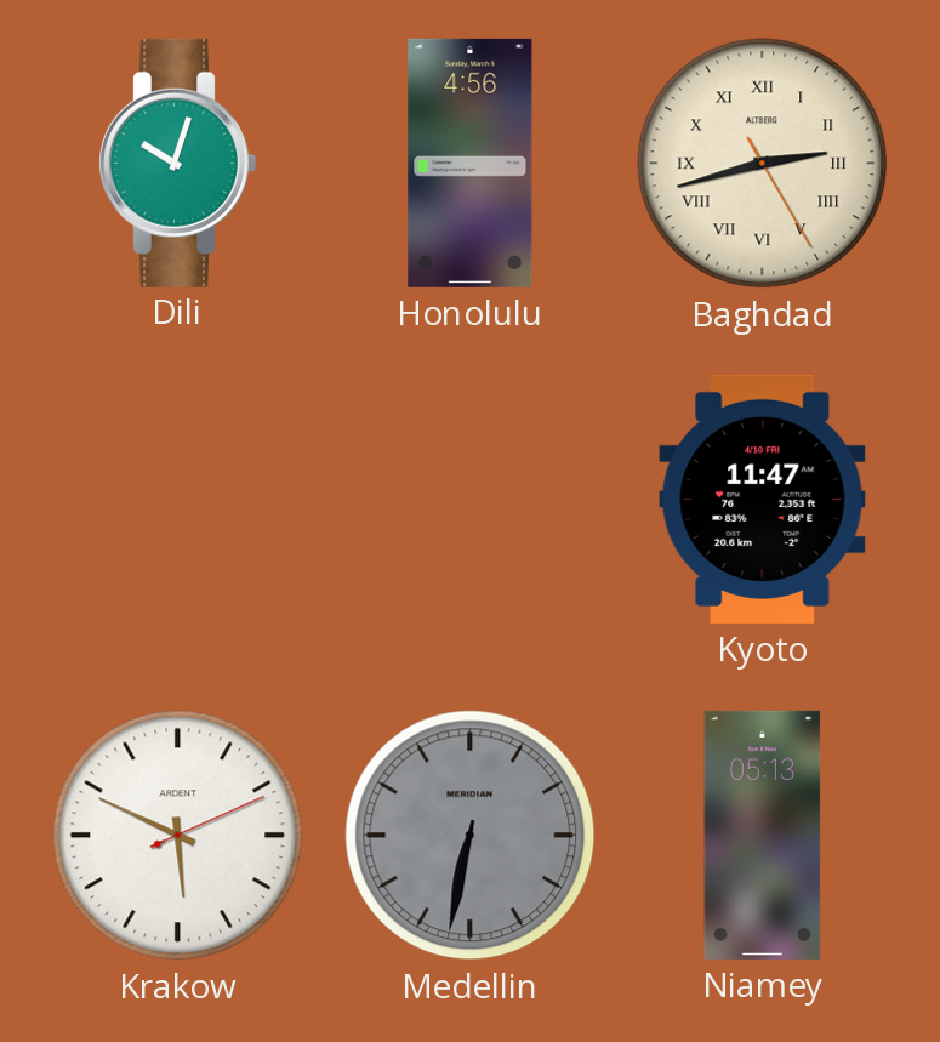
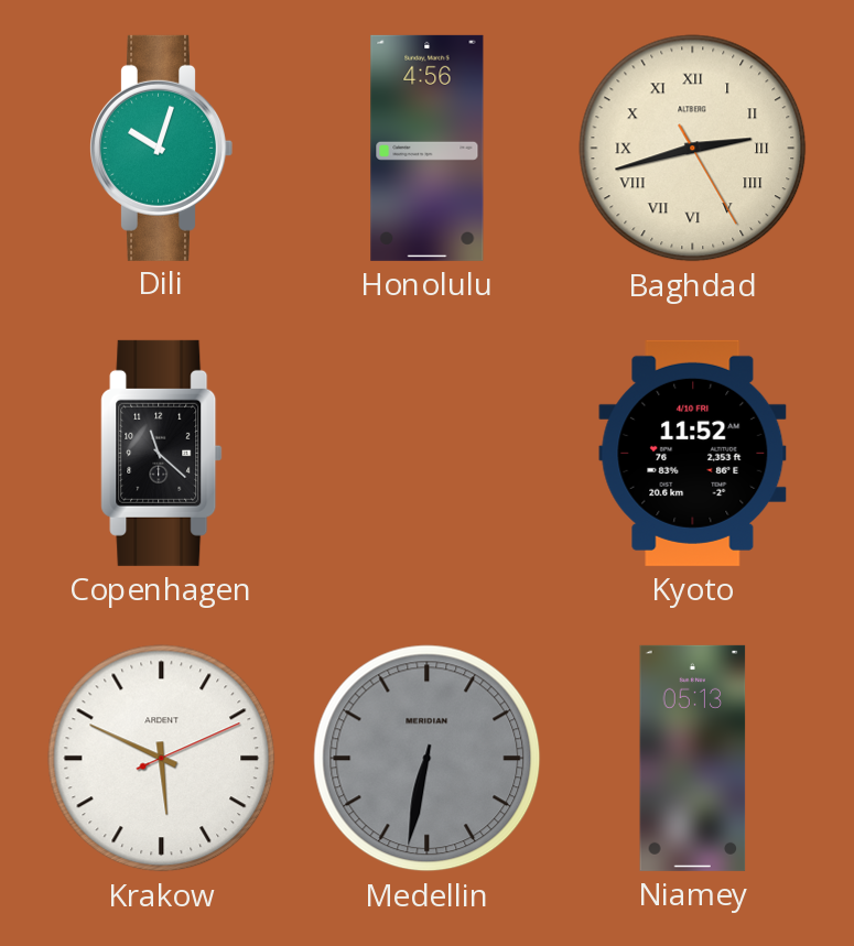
Copenhagen: none -> 11:22
Kyoto: 11:47 -> 11:52
